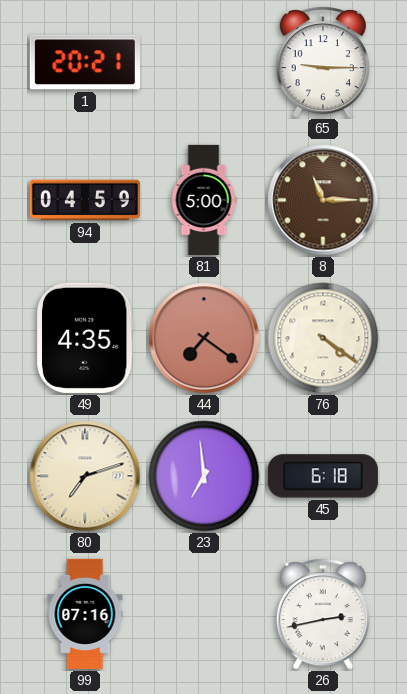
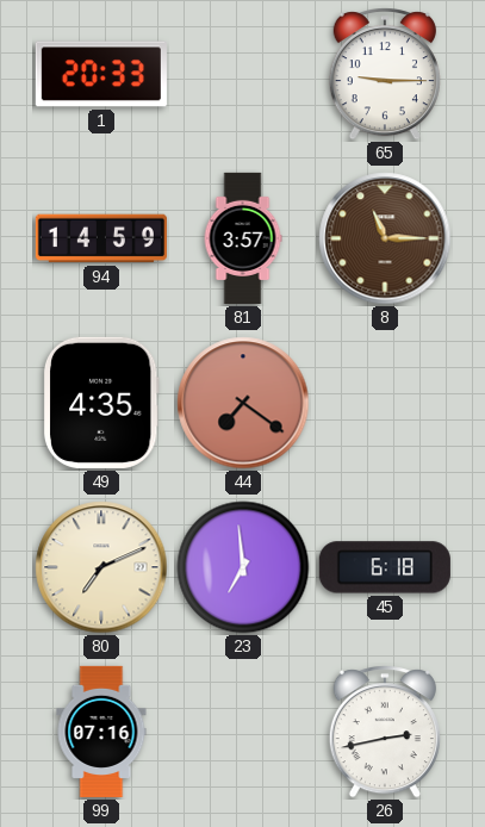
1: 20:21 -> 20:33
94: 04:59 -> 14:59
81: 5:00 -> 3:57
76: 4:21 -> none
80: 7:12 -> 7:11
